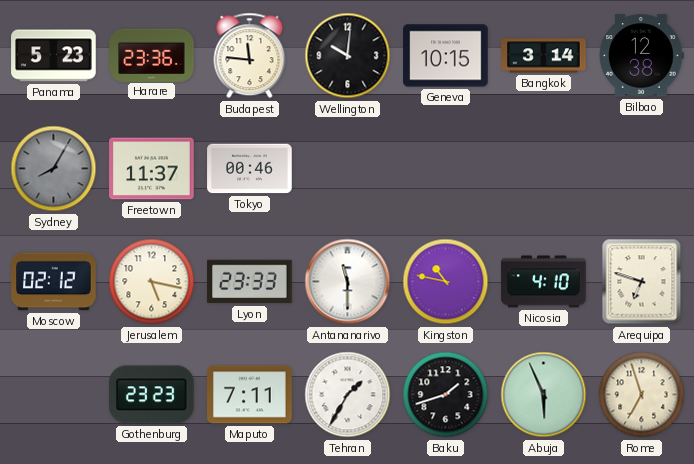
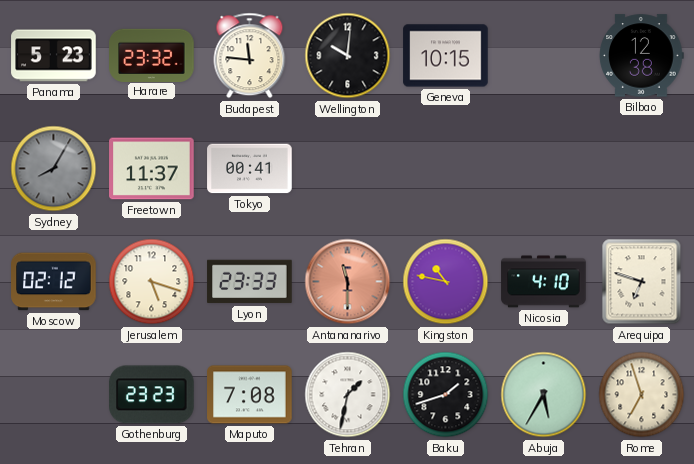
Harare: 23:36 -> 23:32
Bangkok: 3:14 -> none
Tokyo: 00:46 -> 00:41
Jerusalem: 5:17 -> 5:18
Antananarivo dial: white -> salmon
Maputo: 7:11 -> 7:08
Tehran: 1:35 -> 1:32
Abuja: 5:56 -> 5:35
